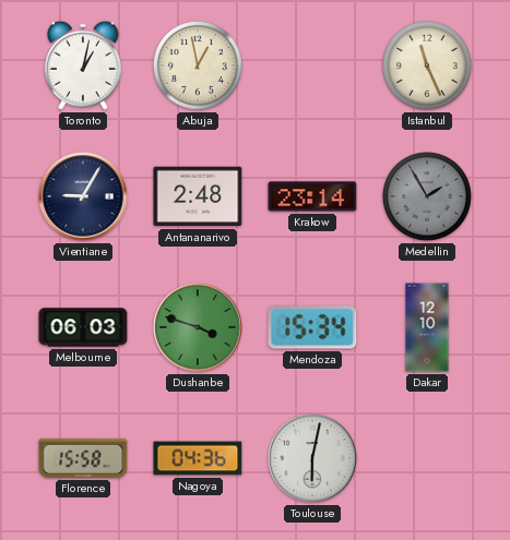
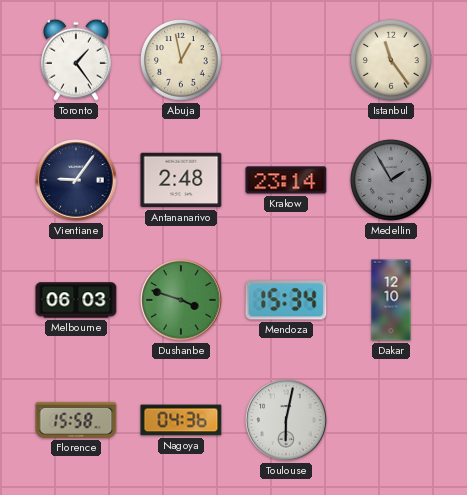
Toronto: 1:02 -> 1:24
Istanbul: 11:26 -> 11:24
Vientiane: 9:05 -> 9:06
